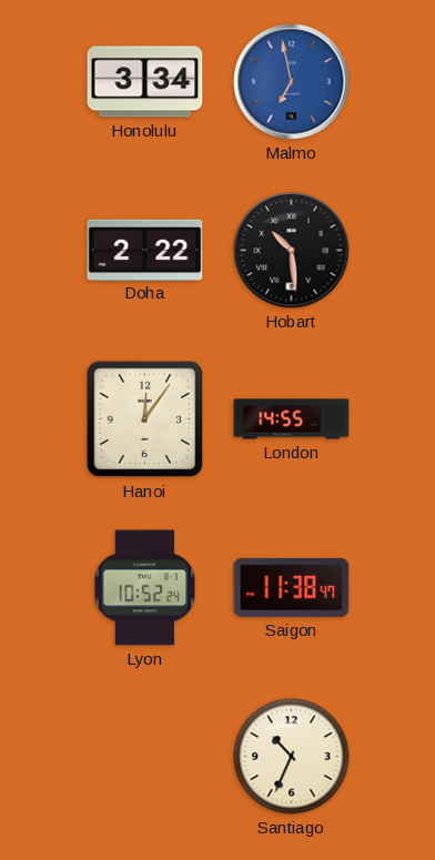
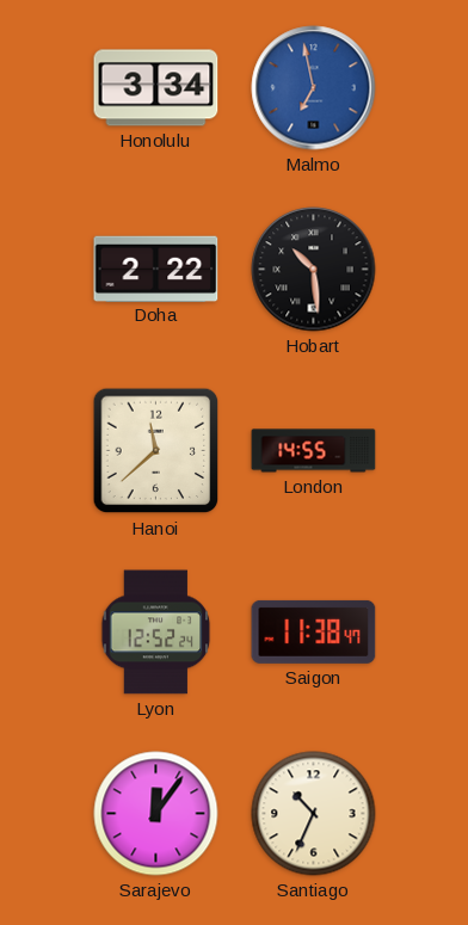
Hanoi: 12:06 -> 11:38
Lyon: 10:52 -> 12:52
Sarajevo: none -> 12:06
